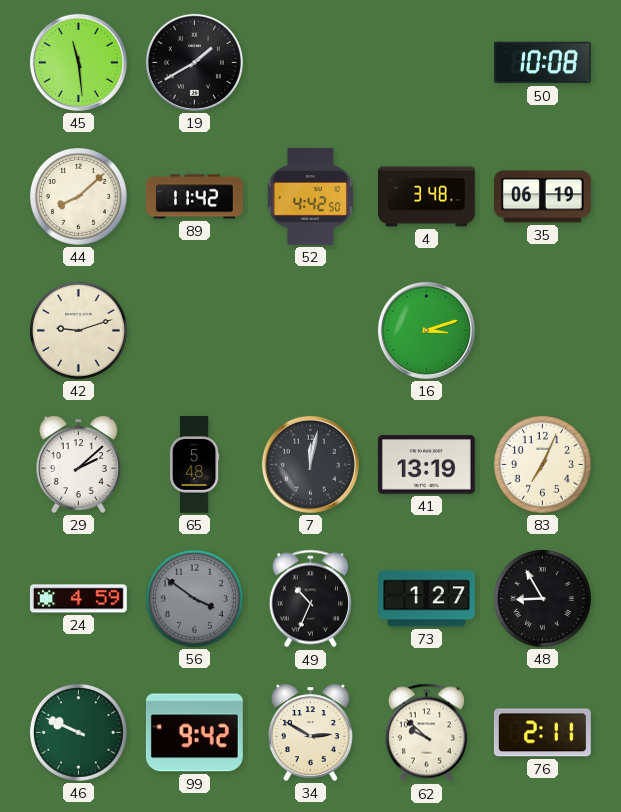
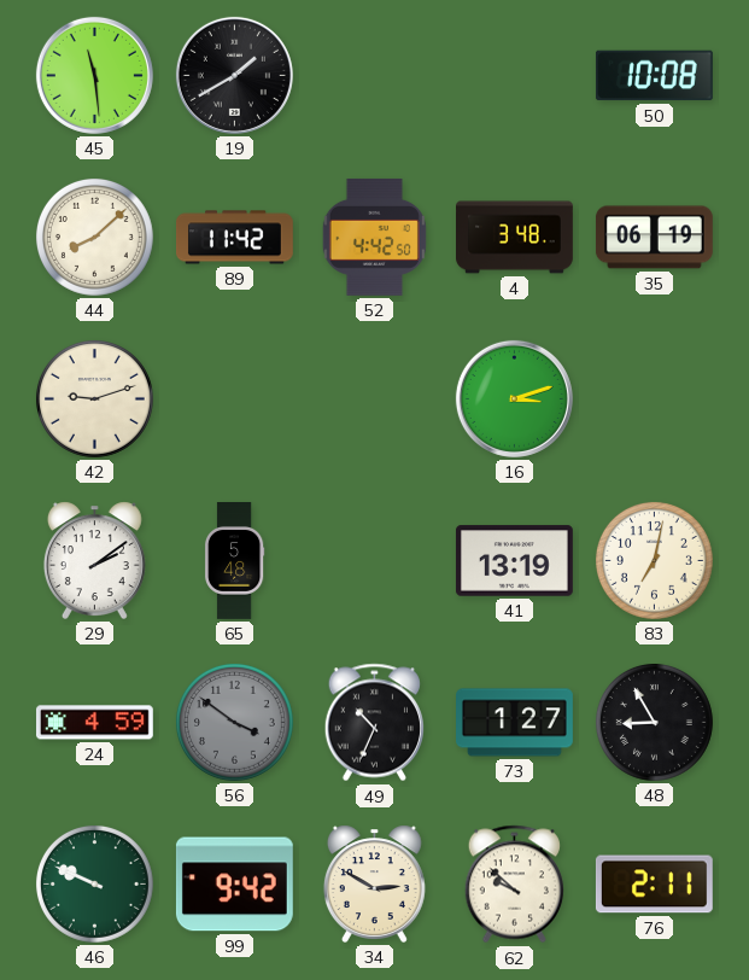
29: 2:08 -> 2:09
7: 12:02 -> none
83: 7:04 -> 7:02
